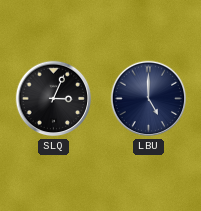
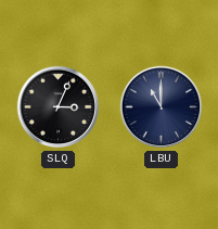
LBU: 5:00 -> 11:00
